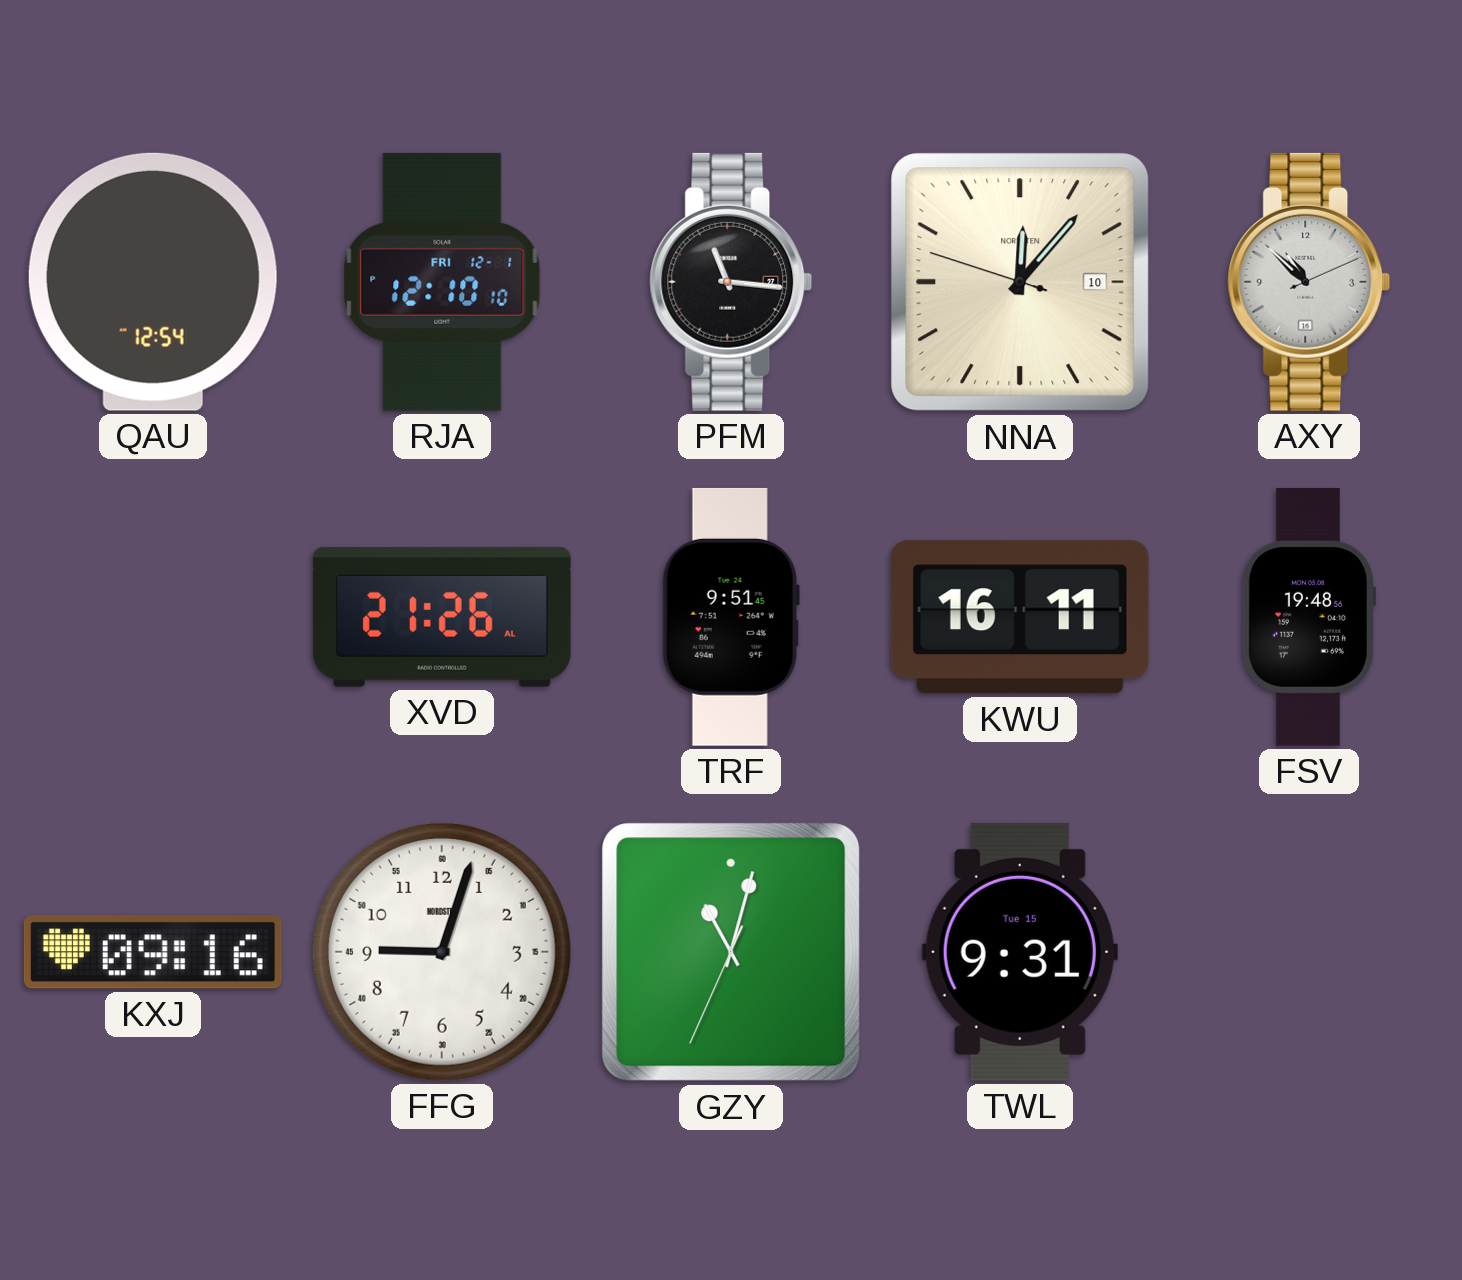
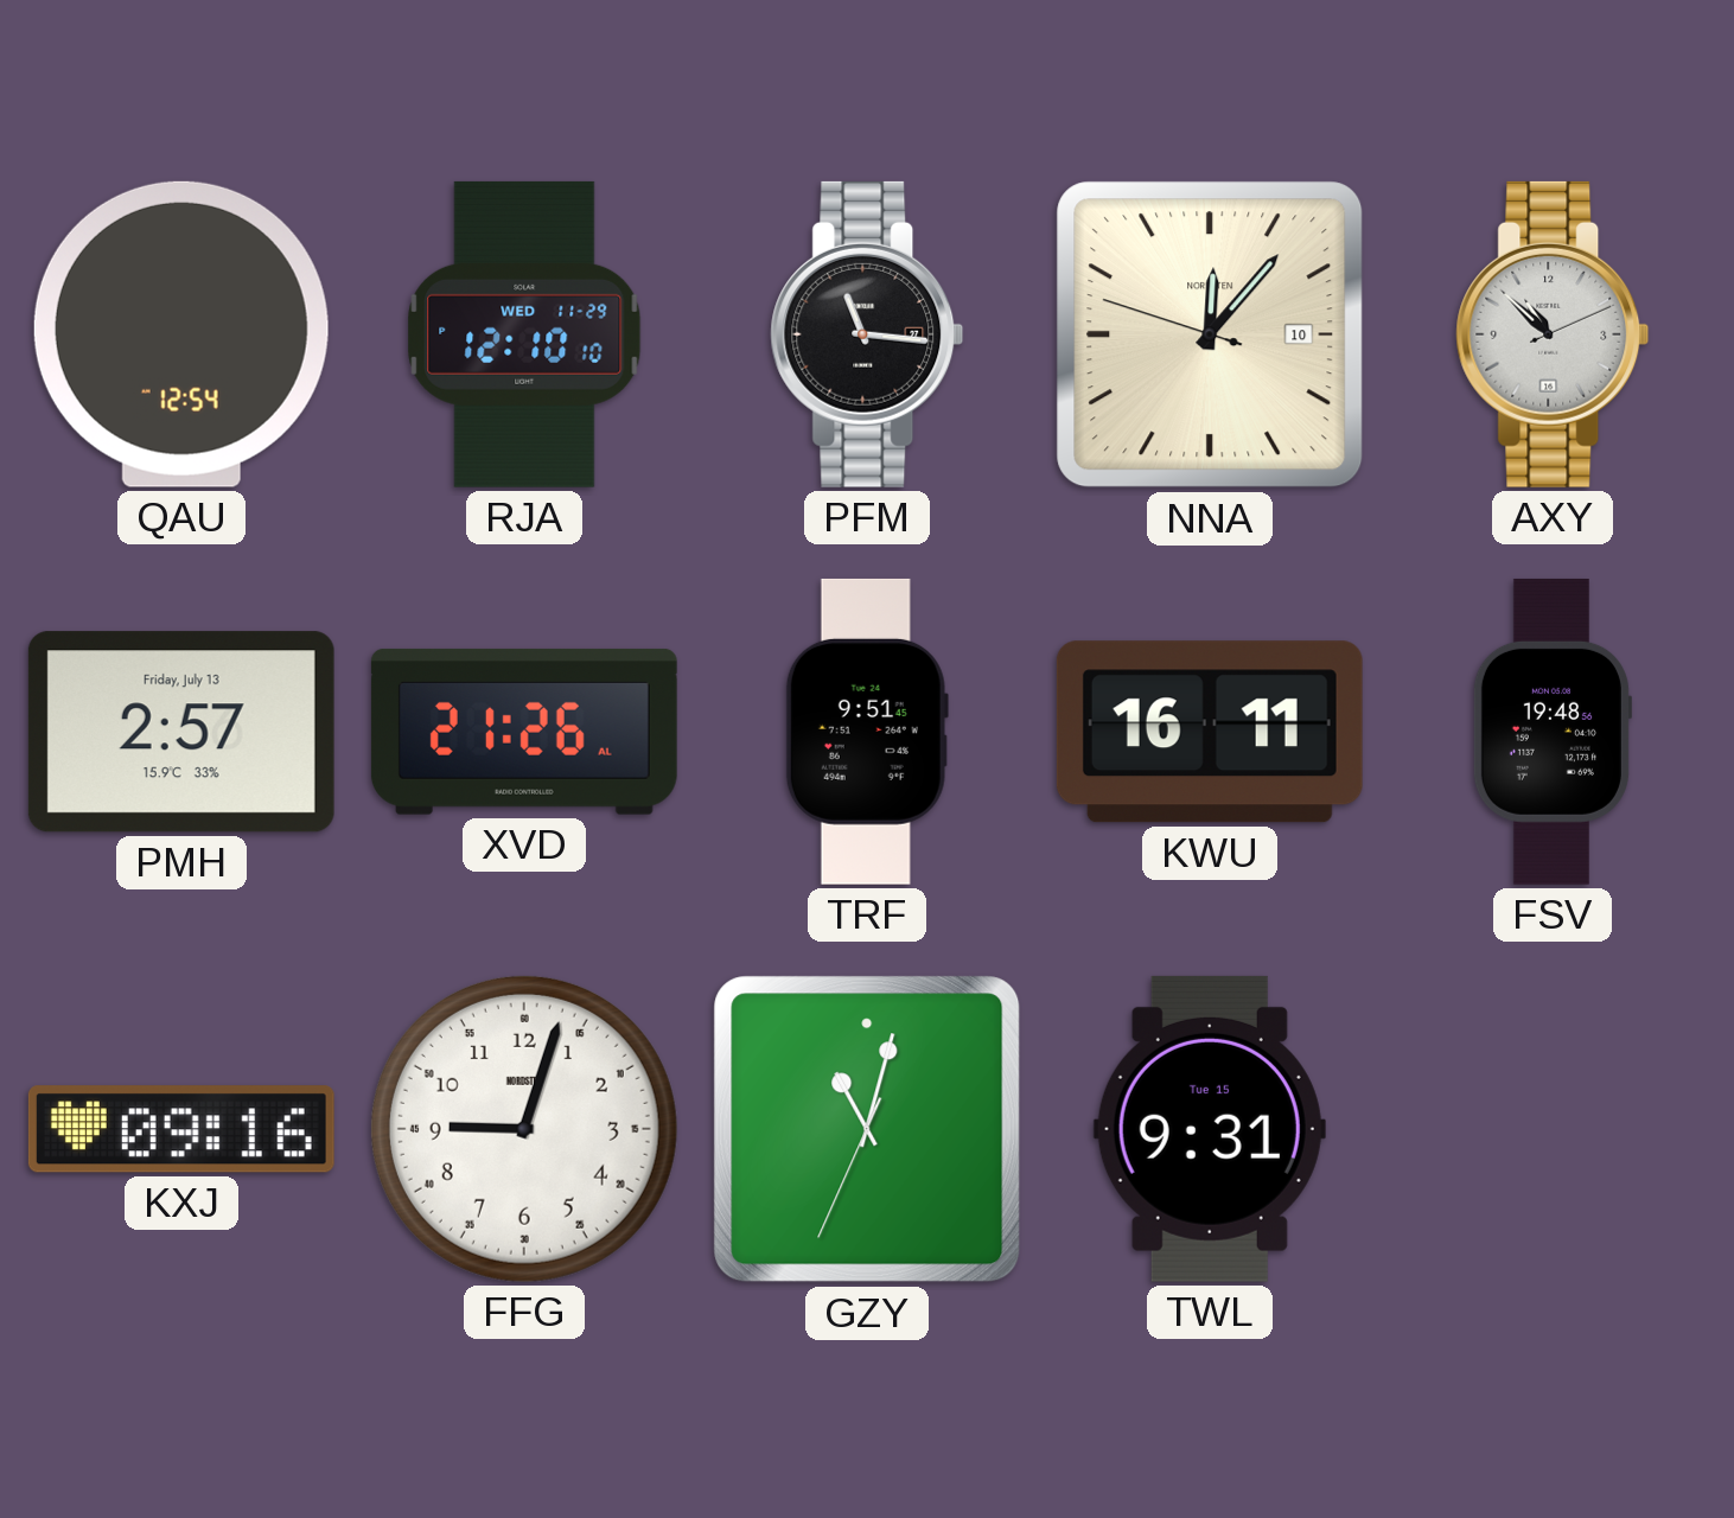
RJA date: FRI 12-1 -> WED 11-29
PMH: none -> 2:57
